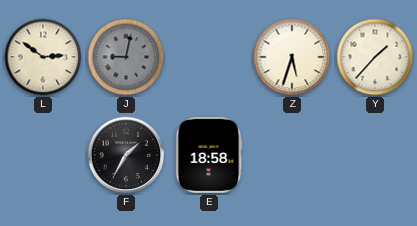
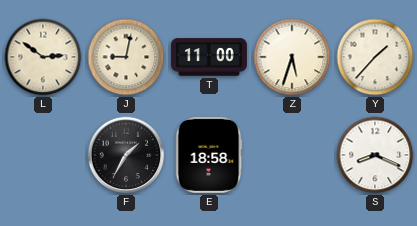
J dial: grey -> cream
T: none -> 11:00
S: none -> 8:19
